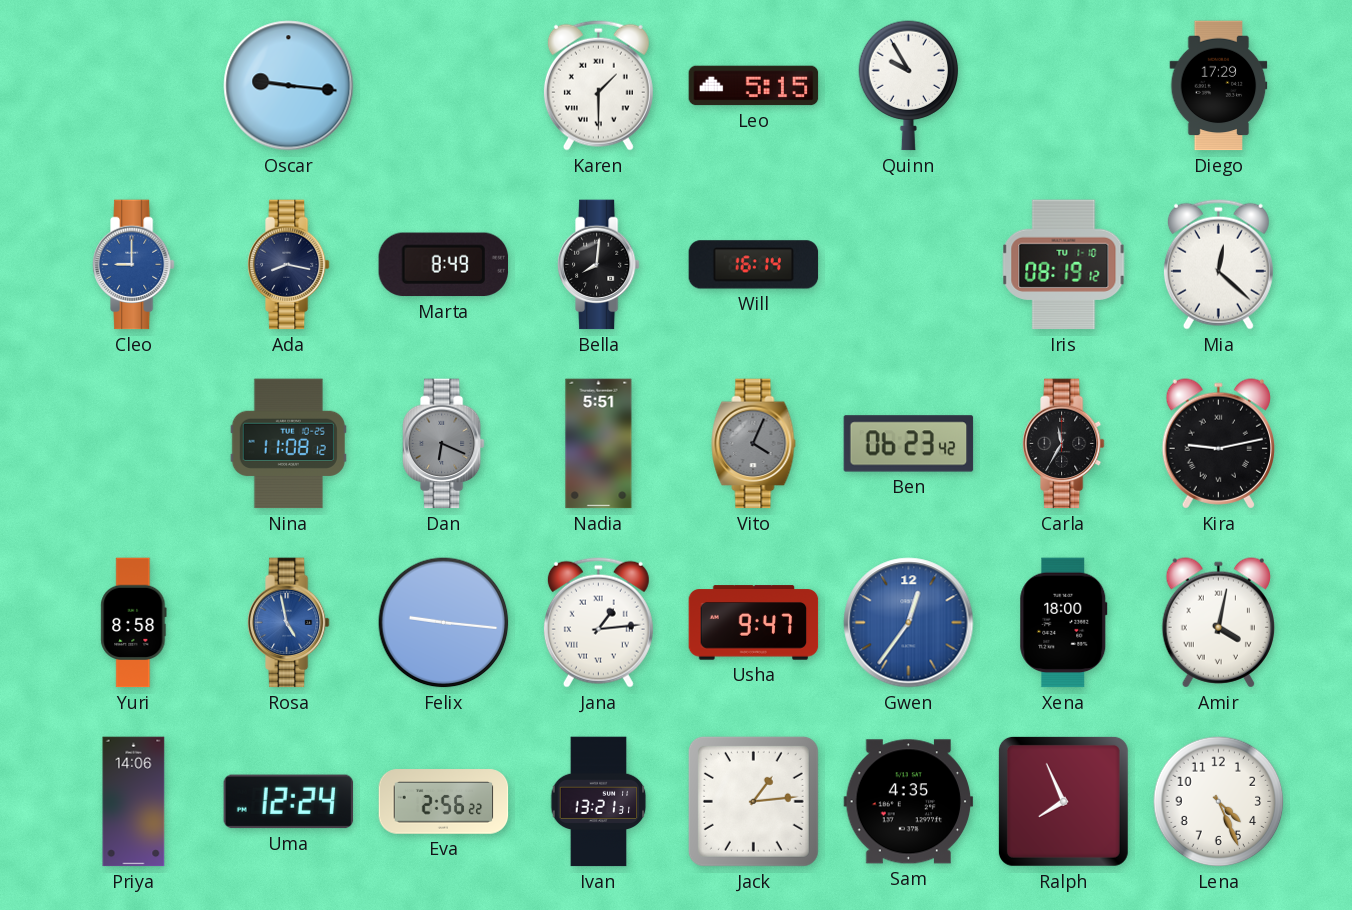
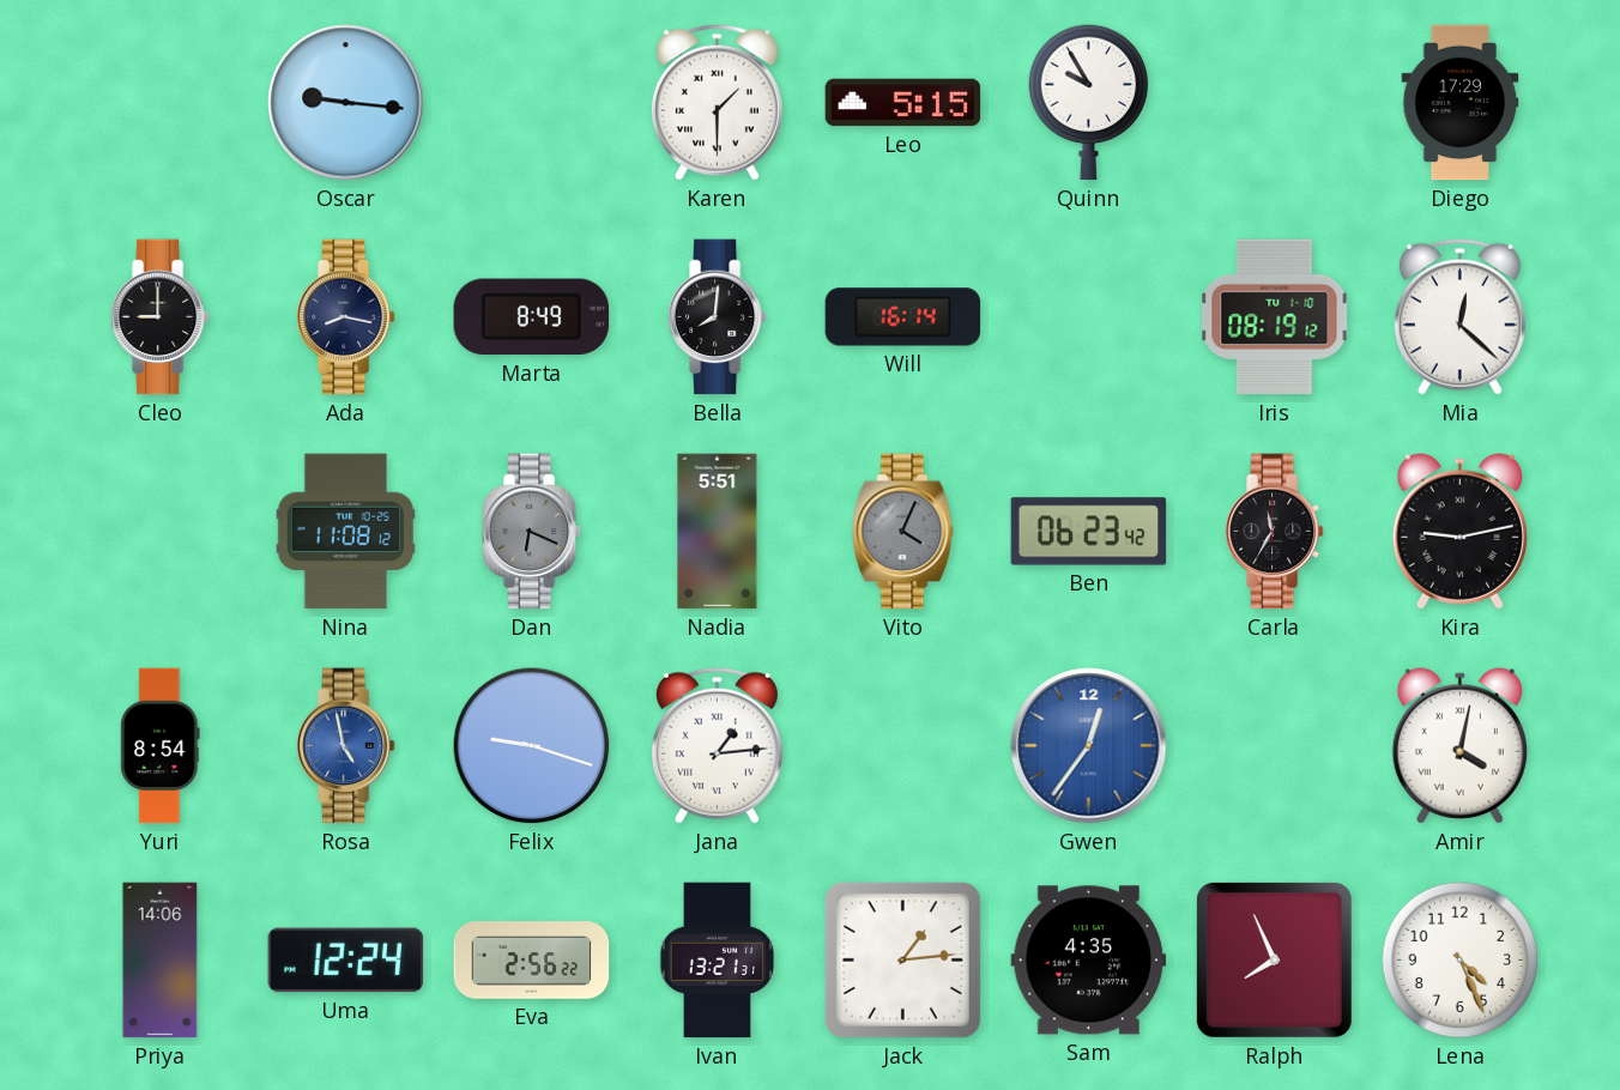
Cleo dial: blue -> black
Yuri: 8:58 -> 8:54
Felix: 9:16 -> 9:18
Usha: 9:47 -> none
Xena: 18:00 -> none
